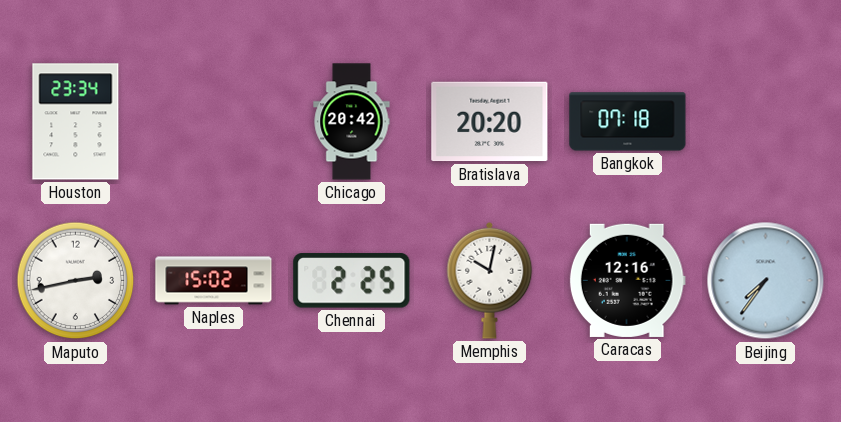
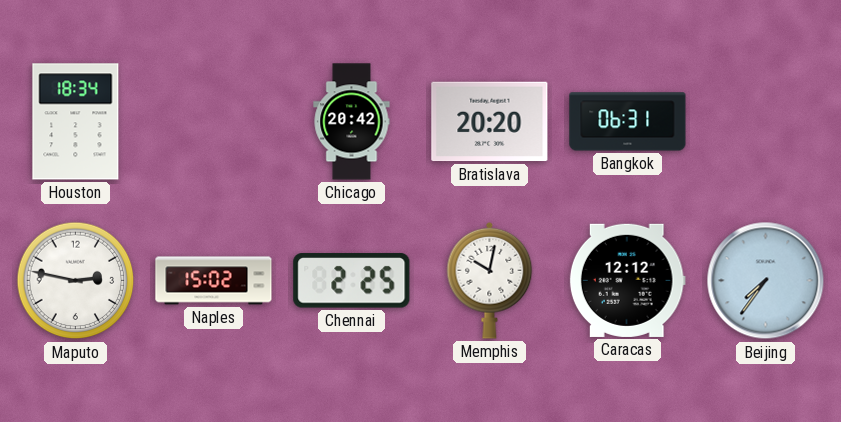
Houston: 23:34 -> 18:34
Bangkok: 07:18 -> 06:31
Maputo: 2:43 -> 2:47
Caracas: 12:16 -> 12:12
